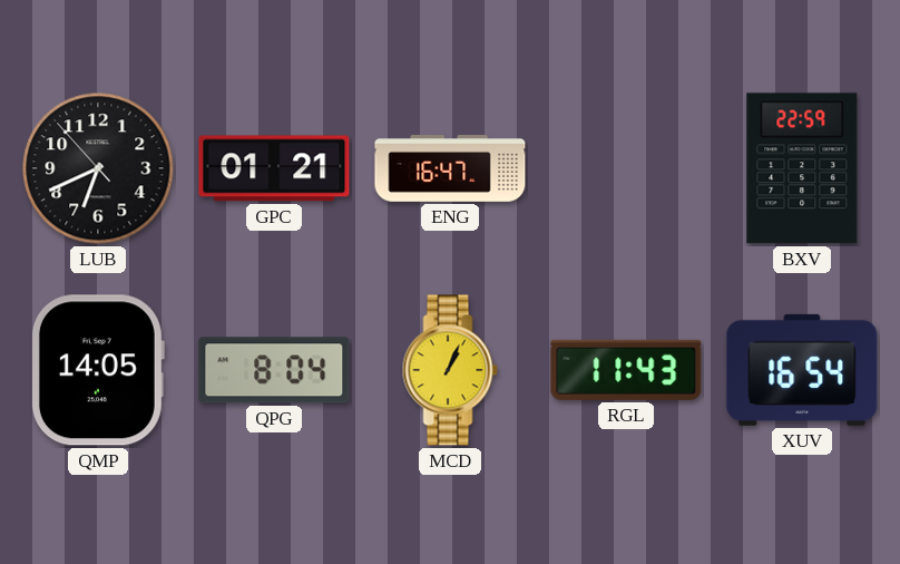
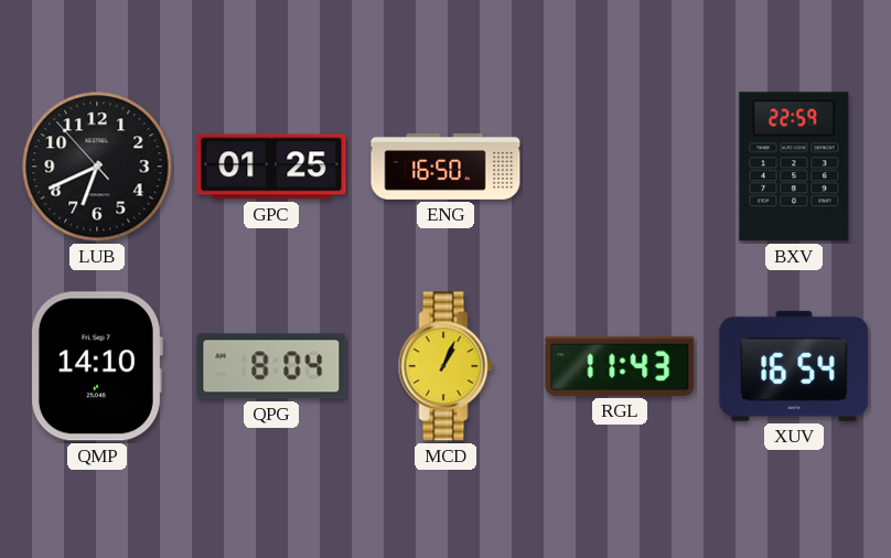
GPC: 01:21 -> 01:25
ENG: 16:47 -> 16:50
QMP: 14:05 -> 14:10
